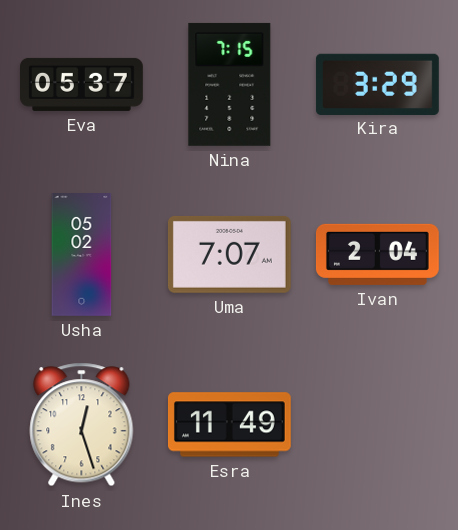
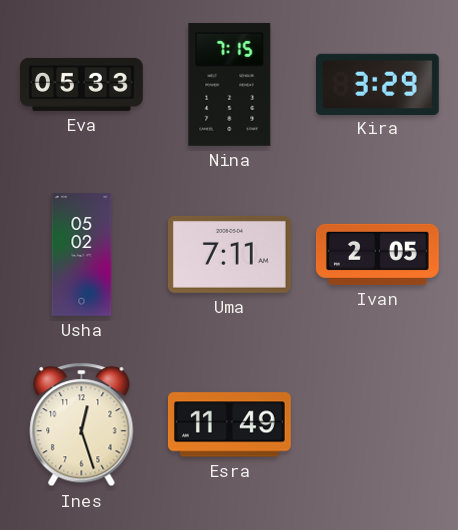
Eva: 05:37 -> 05:33
Uma: 7:07 -> 7:11
Ivan: 2:04 -> 2:05
